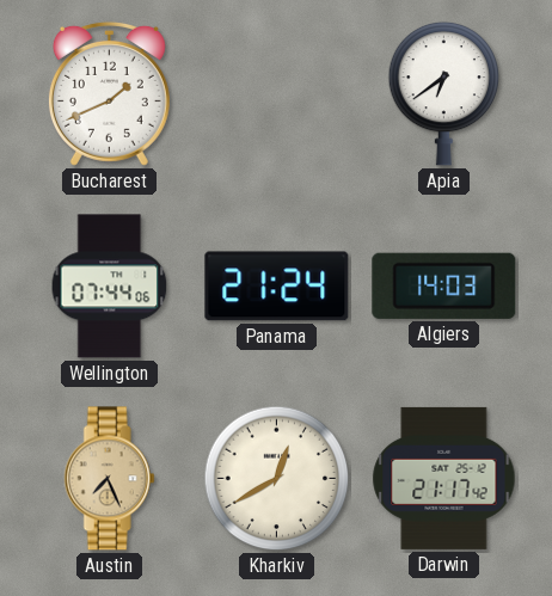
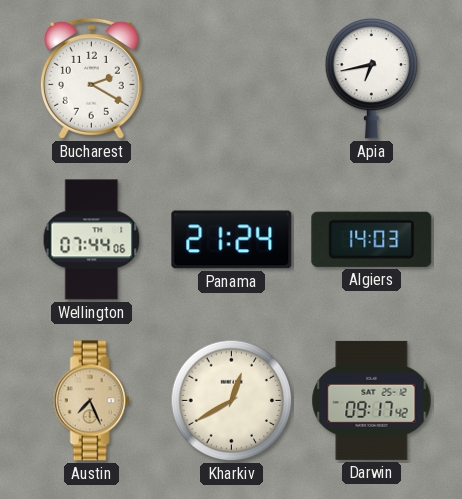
Bucharest: 1:41 -> 2:20
Apia: 6:39 -> 6:43
Darwin: 21:17 -> 09:17
